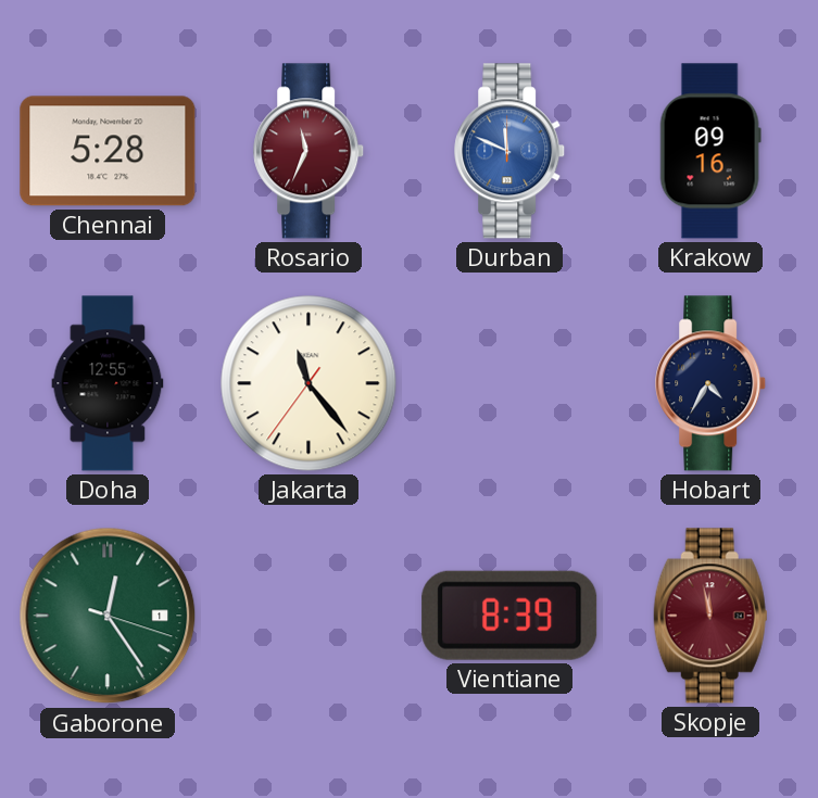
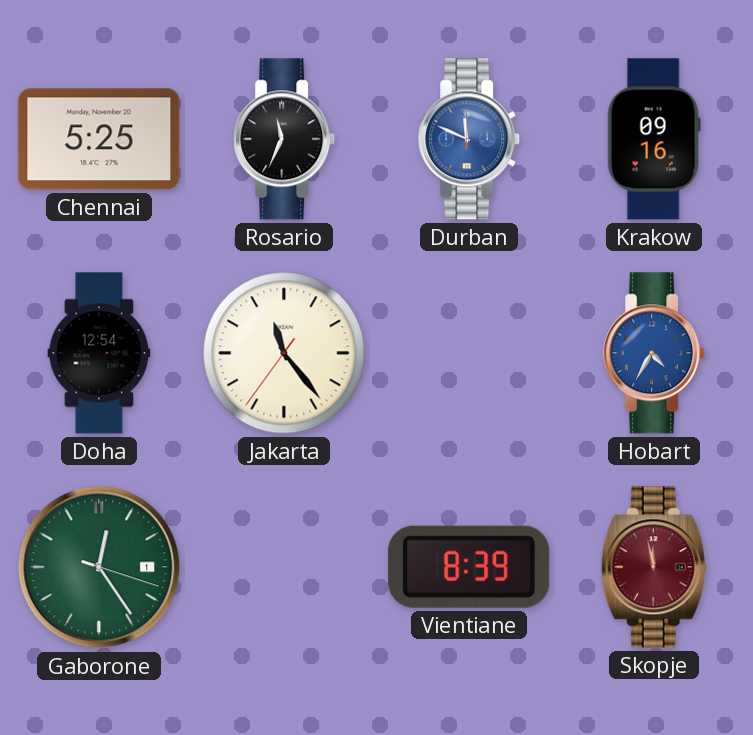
Chennai: 5:28 -> 5:25
Rosario dial: burgundy -> black
Doha: 12:55 -> 12:54
Hobart dial: navy -> blue
